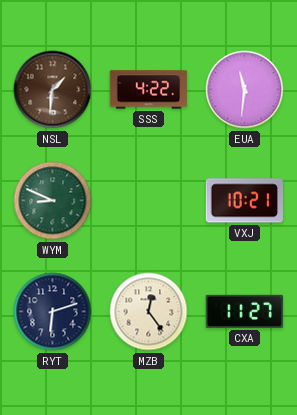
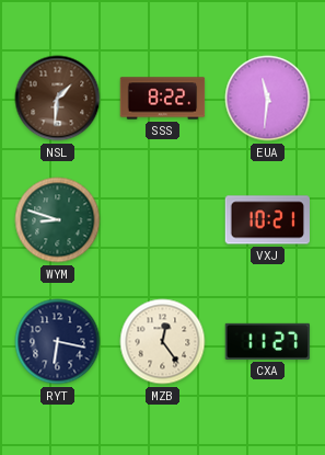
SSS: 4:22 -> 8:22
WYM: 8:49 -> 8:48
RYT: 6:12 -> 6:17
